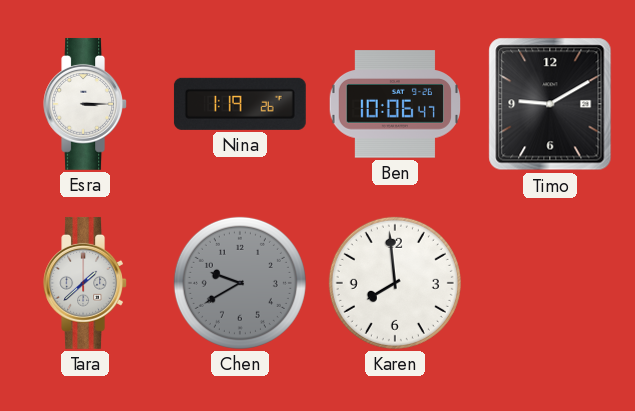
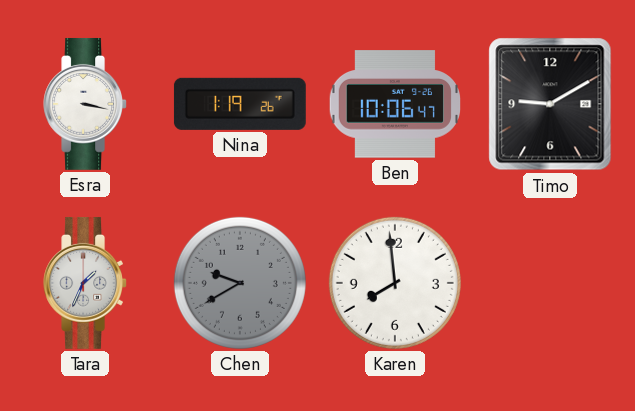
Esra: 3:15 -> 3:17
Tara: 1:38 -> 1:34
